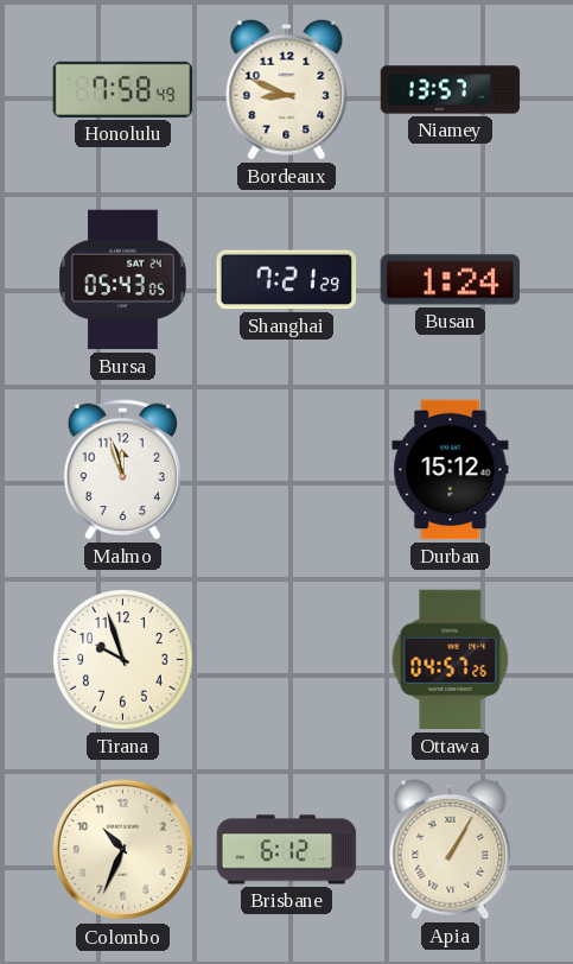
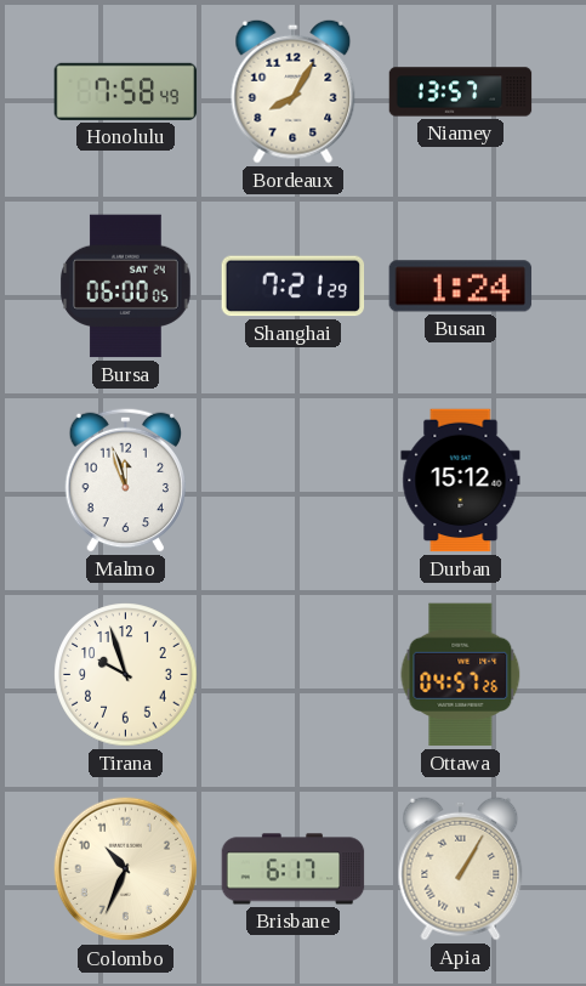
Bordeaux: 8:49 -> 8:05
Bursa: 05:43 -> 06:00
Brisbane: 6:12 -> 6:17
